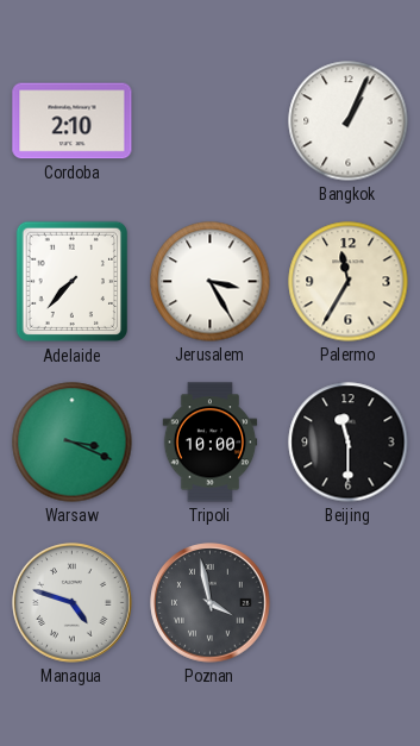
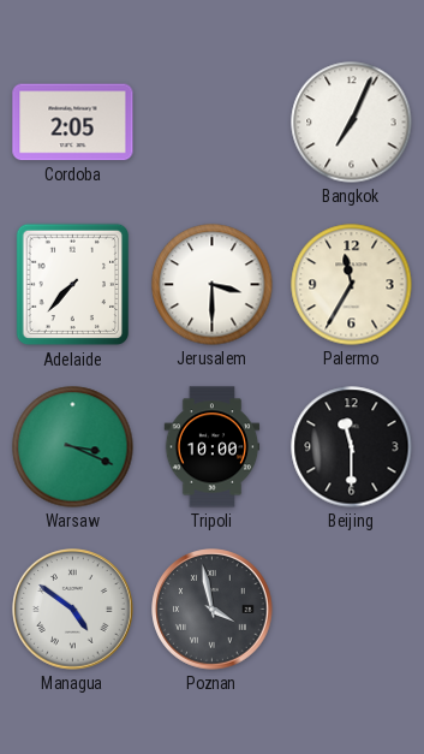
Cordoba: 2:10 -> 2:05
Bangkok: 1:04 -> 7:04
Jerusalem: 3:25 -> 3:30
Managua: 4:48 -> 4:51
